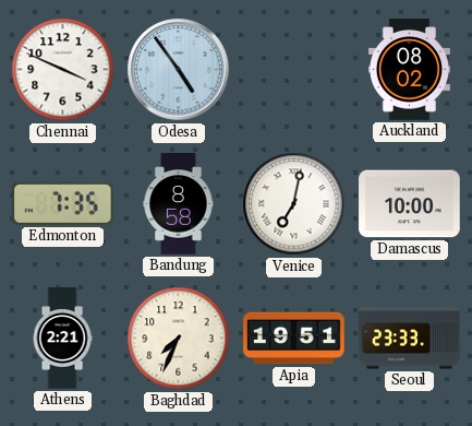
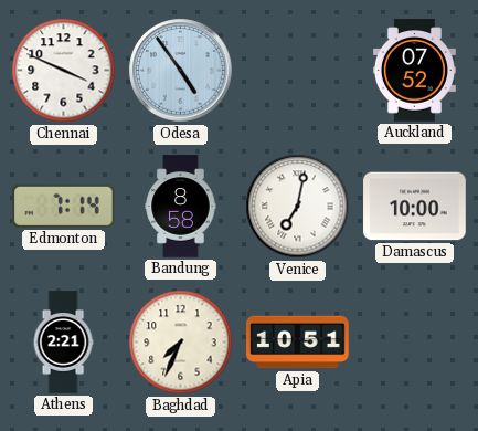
Auckland: 08:02 -> 07:52
Edmonton: 7:35 -> 7:14
Apia: 19:51 -> 10:51
Seoul: 23:33 -> none
